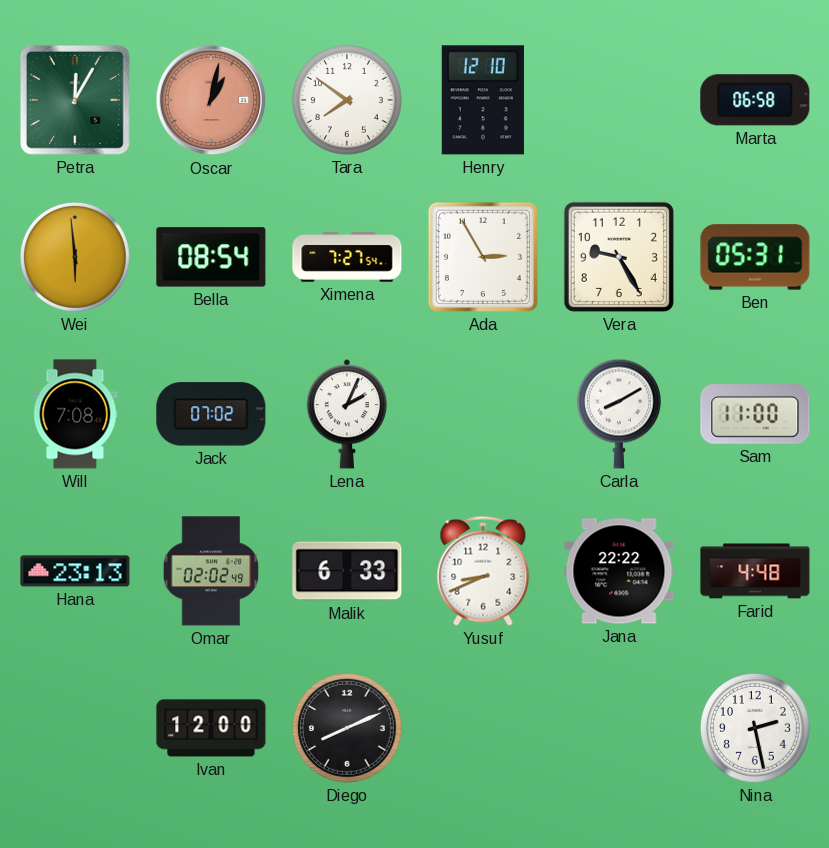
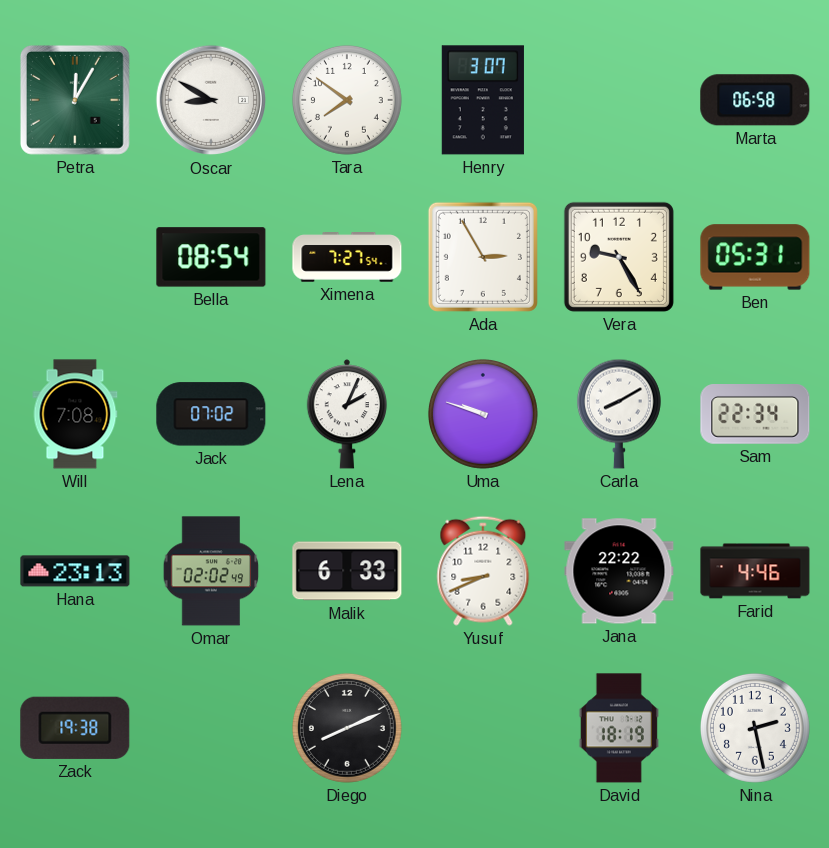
Oscar: 1:02 -> 8:50
Oscar dial: salmon -> white
Henry: 12:10 -> 3:07
Wei: 5:59 -> none
Uma: none -> 9:48
Sam: 11:00 -> 22:34
Farid: 4:48 -> 4:46
Zack: none -> 19:38
Ivan: 12:00 -> none
David: none -> 18:19
